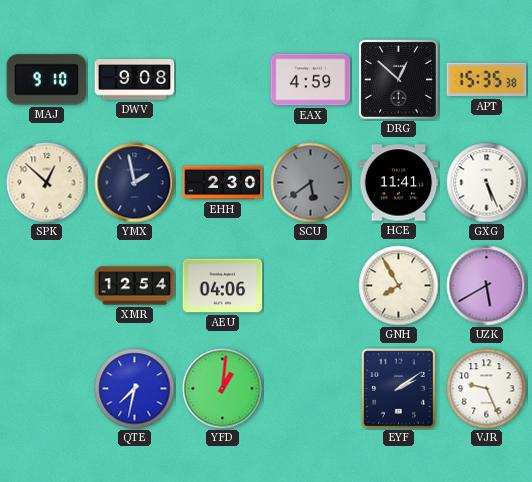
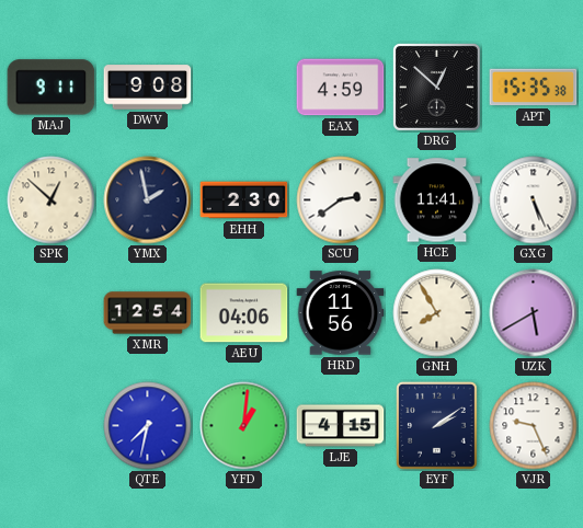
MAJ: 9:10 -> 9:11
SCU: 5:39 -> 2:39
SCU dial: grey -> white
HRD: none -> 11:56
LJE: none -> 4:15
